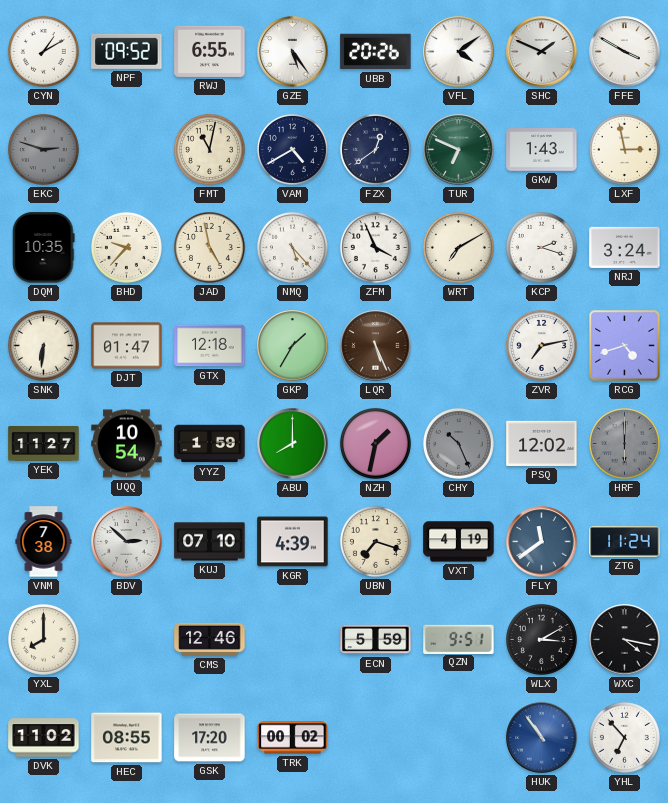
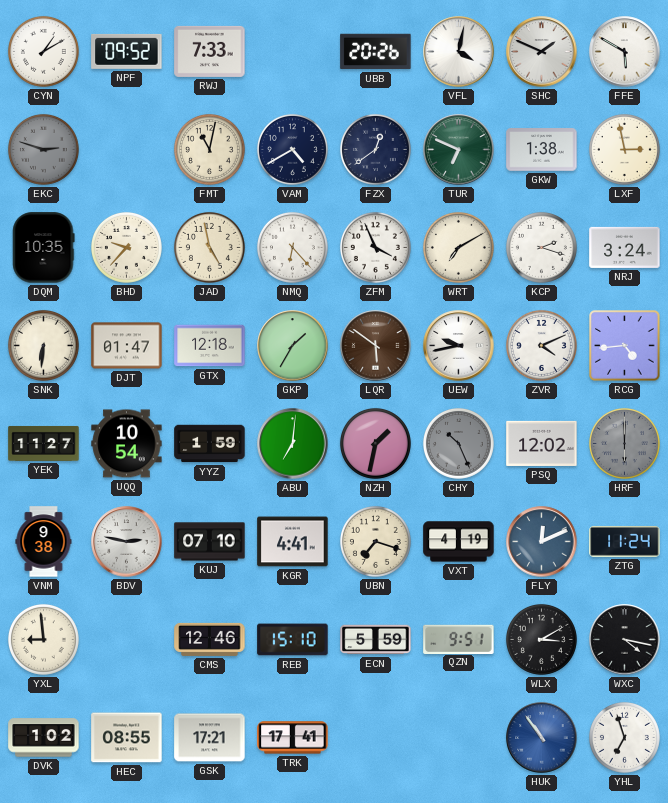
RWJ: 6:55 -> 7:33
GZE: 5:24 -> none
VFL: 4:09 -> 4:02
FFE: 3:50 -> 5:50
GKW: 1:43 -> 1:38
NMQ: 5:23 -> 6:23
LQR: 5:26 -> 5:51
UEW: none -> 9:43
ZVR: 7:13 -> 4:11
RCG: 4:42 -> 4:44
ABU: 8:00 -> 7:01
VNM: 7:38 -> 9:38
BDV: 2:52 -> 2:47
KGR: 4:39 -> 4:41
FLY: 11:39 -> 12:11
YXL: 8:00 -> 8:59
REB: none -> 15:10
DVK: 11:02 -> 1:02
GSK: 17:20 -> 17:21
TRK: 00:02 -> 17:41
YHL: 6:53 -> 6:57
